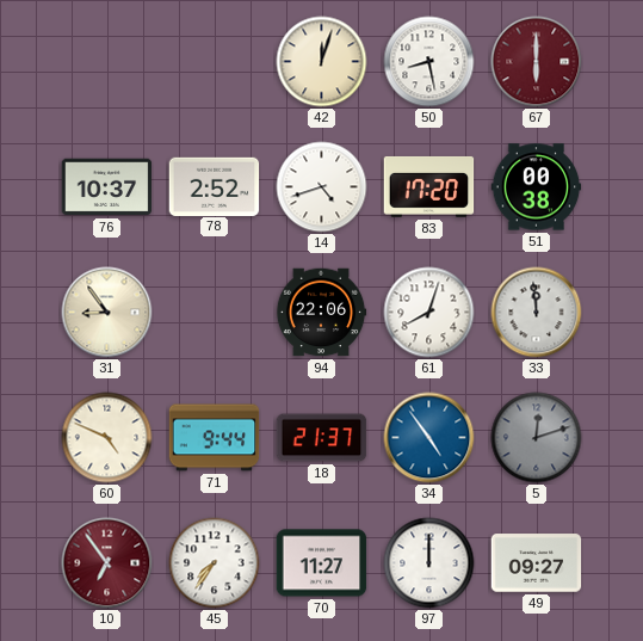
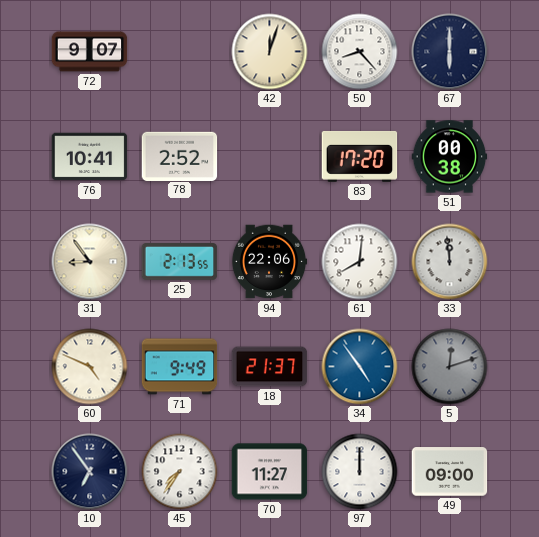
72: none -> 9:07
50: 8:28 -> 8:23
67 dial: burgundy -> navy
76: 10:37 -> 10:41
14: 4:42 -> none
25: none -> 2:13
61: 8:03 -> 8:01
71: 9:44 -> 9:49
10 dial: burgundy -> navy
49: 09:27 -> 09:00
